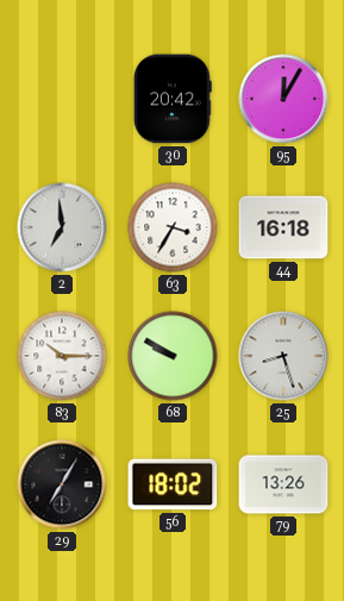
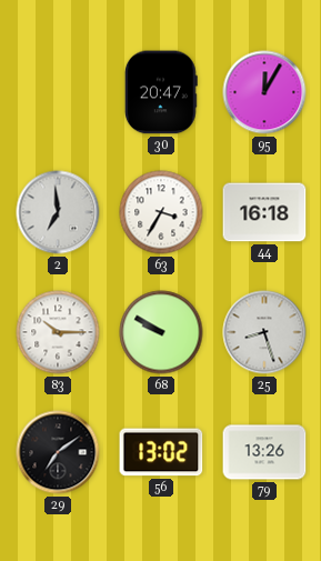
30: 20:42 -> 20:47
29: 7:05 -> 7:09
56: 18:02 -> 13:02
